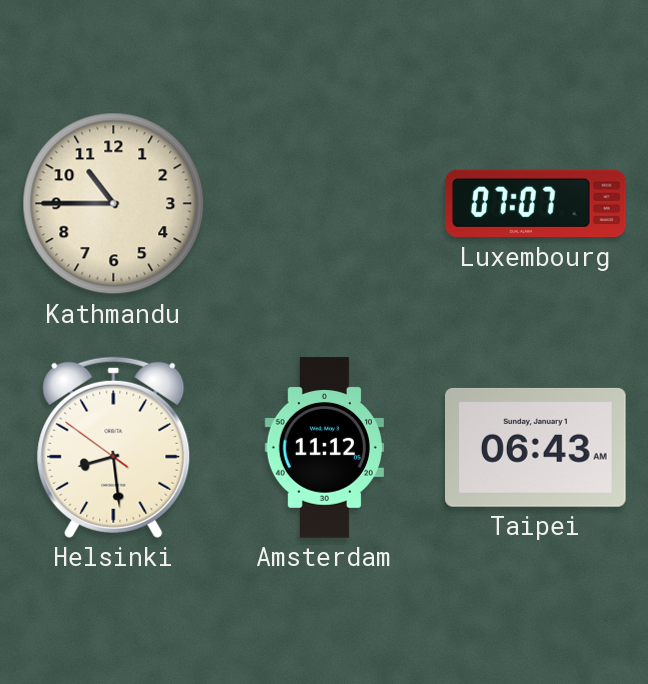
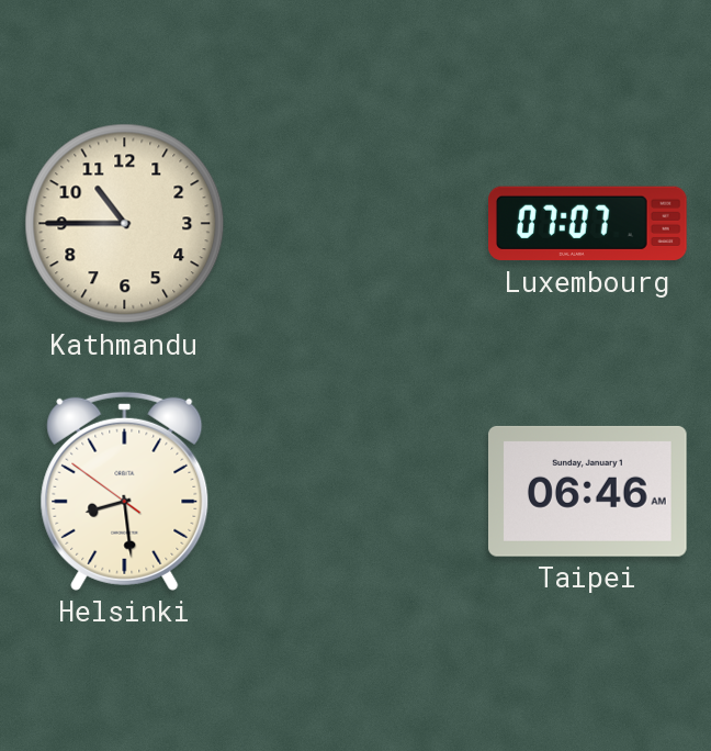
Amsterdam: 11:12 -> none
Taipei: 06:43 -> 06:46
